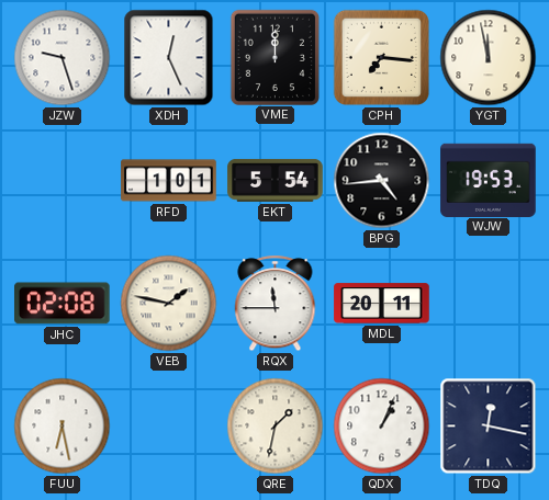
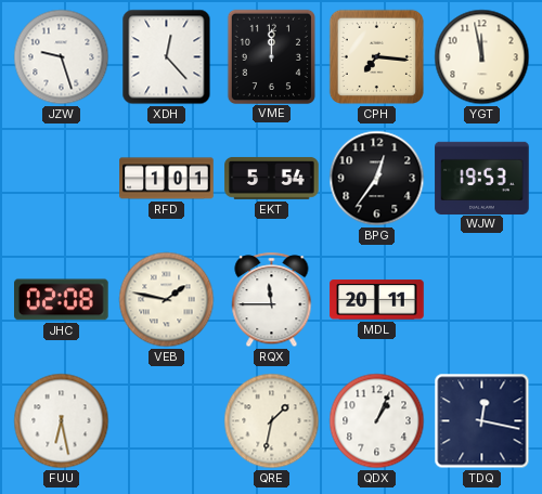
XDH: 12:26 -> 12:23
BPG: 4:44 -> 12:36
